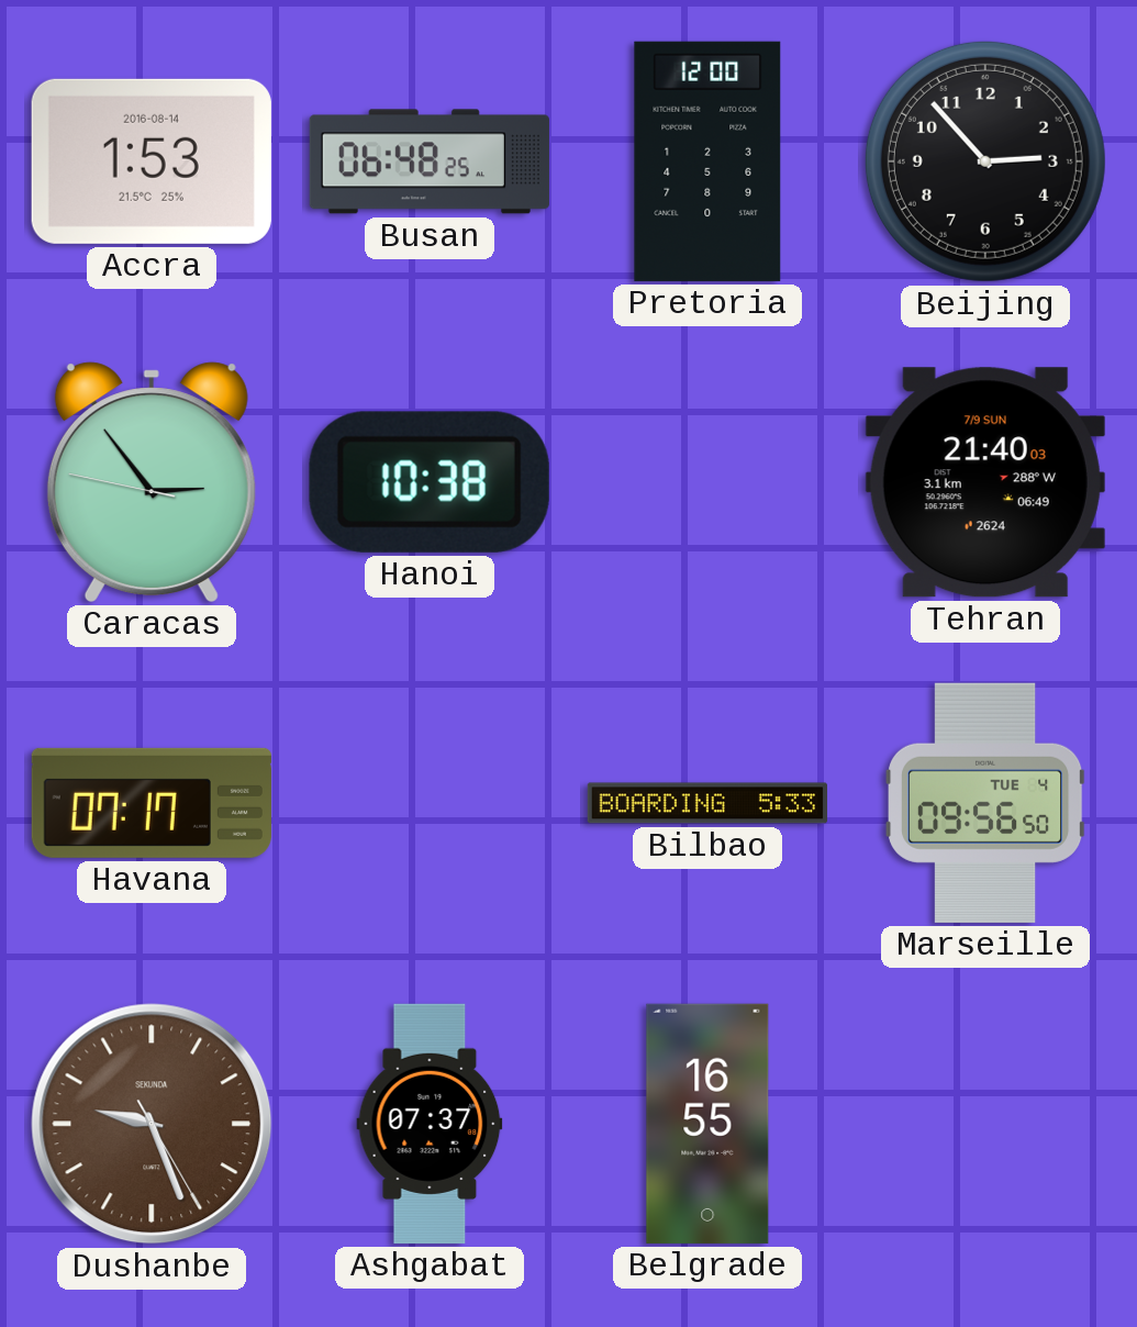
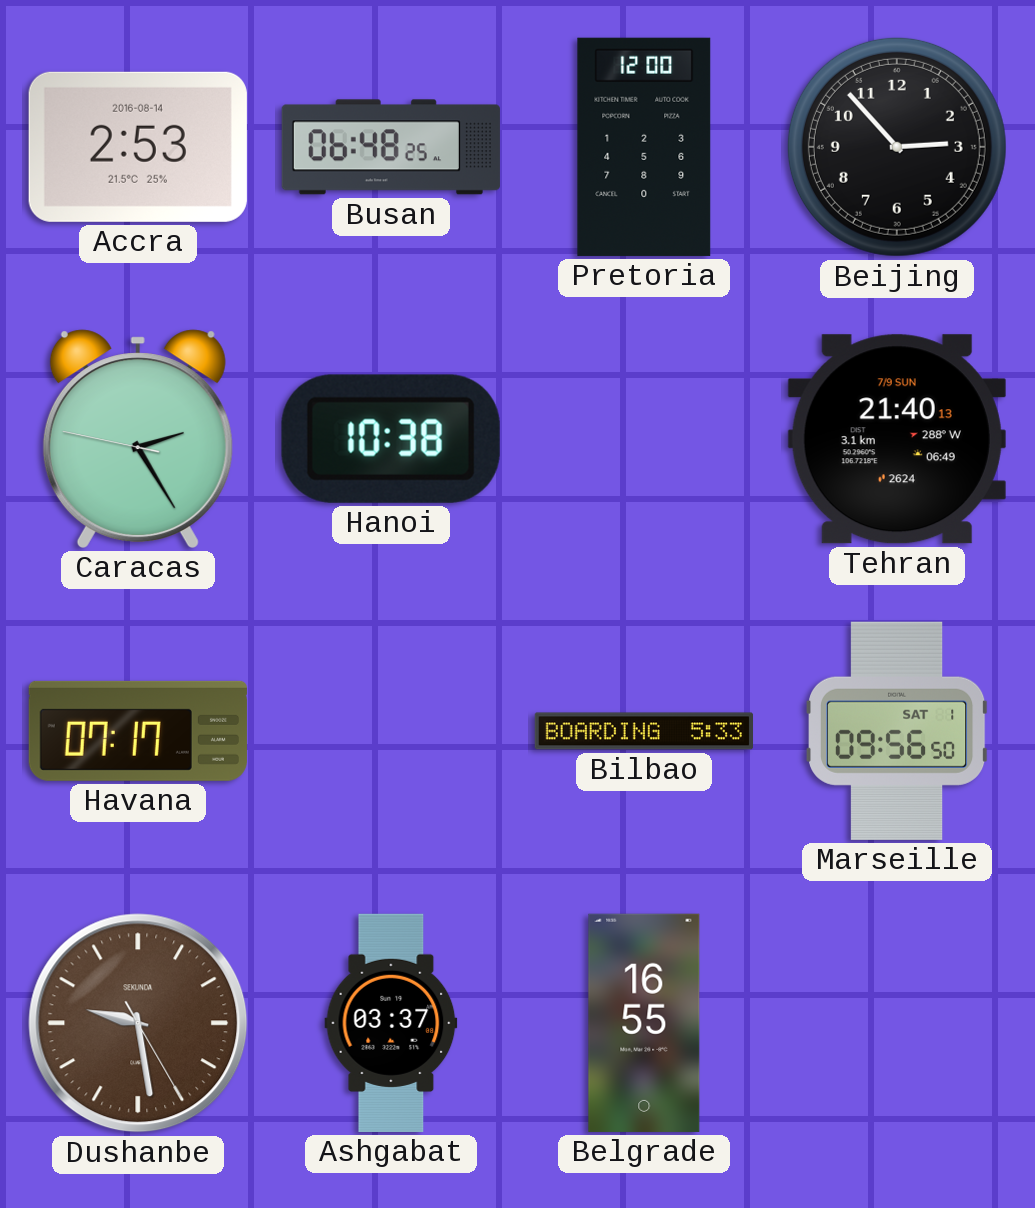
Accra: 1:53 -> 2:53
Caracas: 2:53 -> 2:24
Tehran: 21:40:03 -> 21:40:13
Marseille date: TUE 4 -> SAT 1
Dushanbe: 9:26 -> 9:28
Ashgabat: 07:37 -> 03:37
